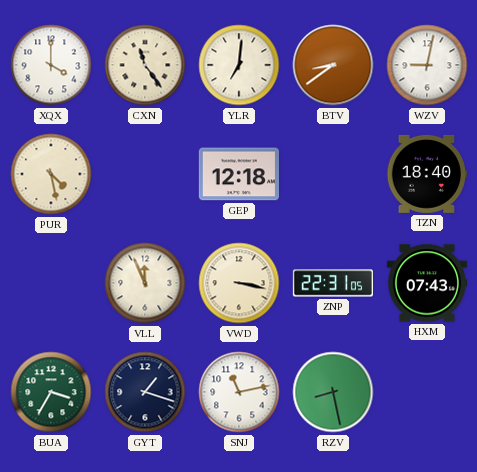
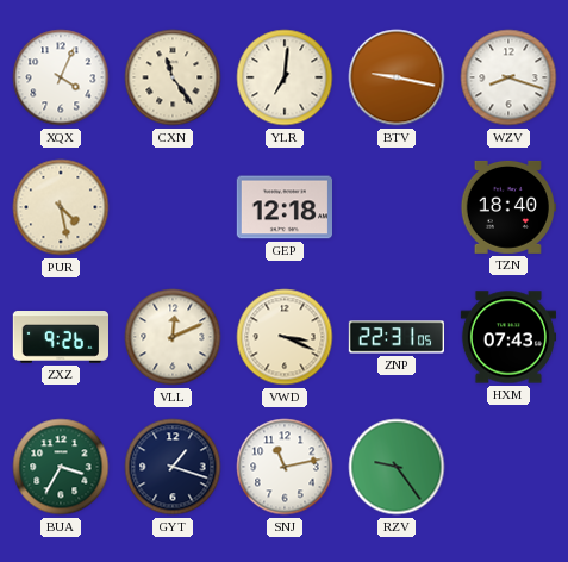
XQX: 4:00 -> 4:04
BTV: 8:39 -> 9:17
WZV: 9:02 -> 8:18
ZXZ: none -> 9:26
VLL: 11:56 -> 12:11
VWD: 3:17 -> 3:19
RZV: 8:28 -> 9:24
